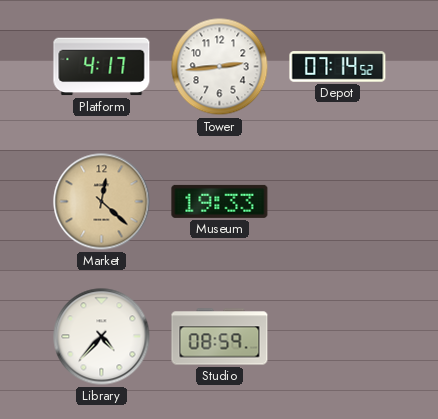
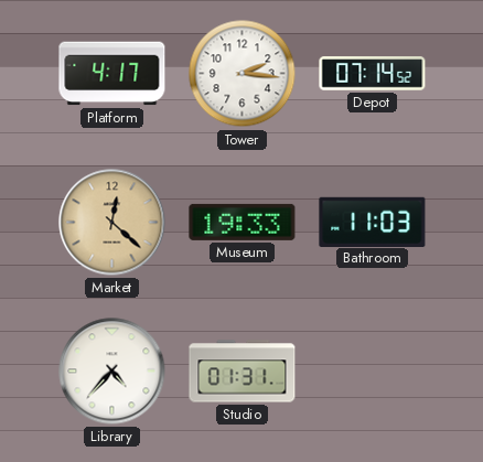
Tower: 2:44 -> 2:16
Bathroom: none -> 11:03
Studio: 08:59 -> 01:31
